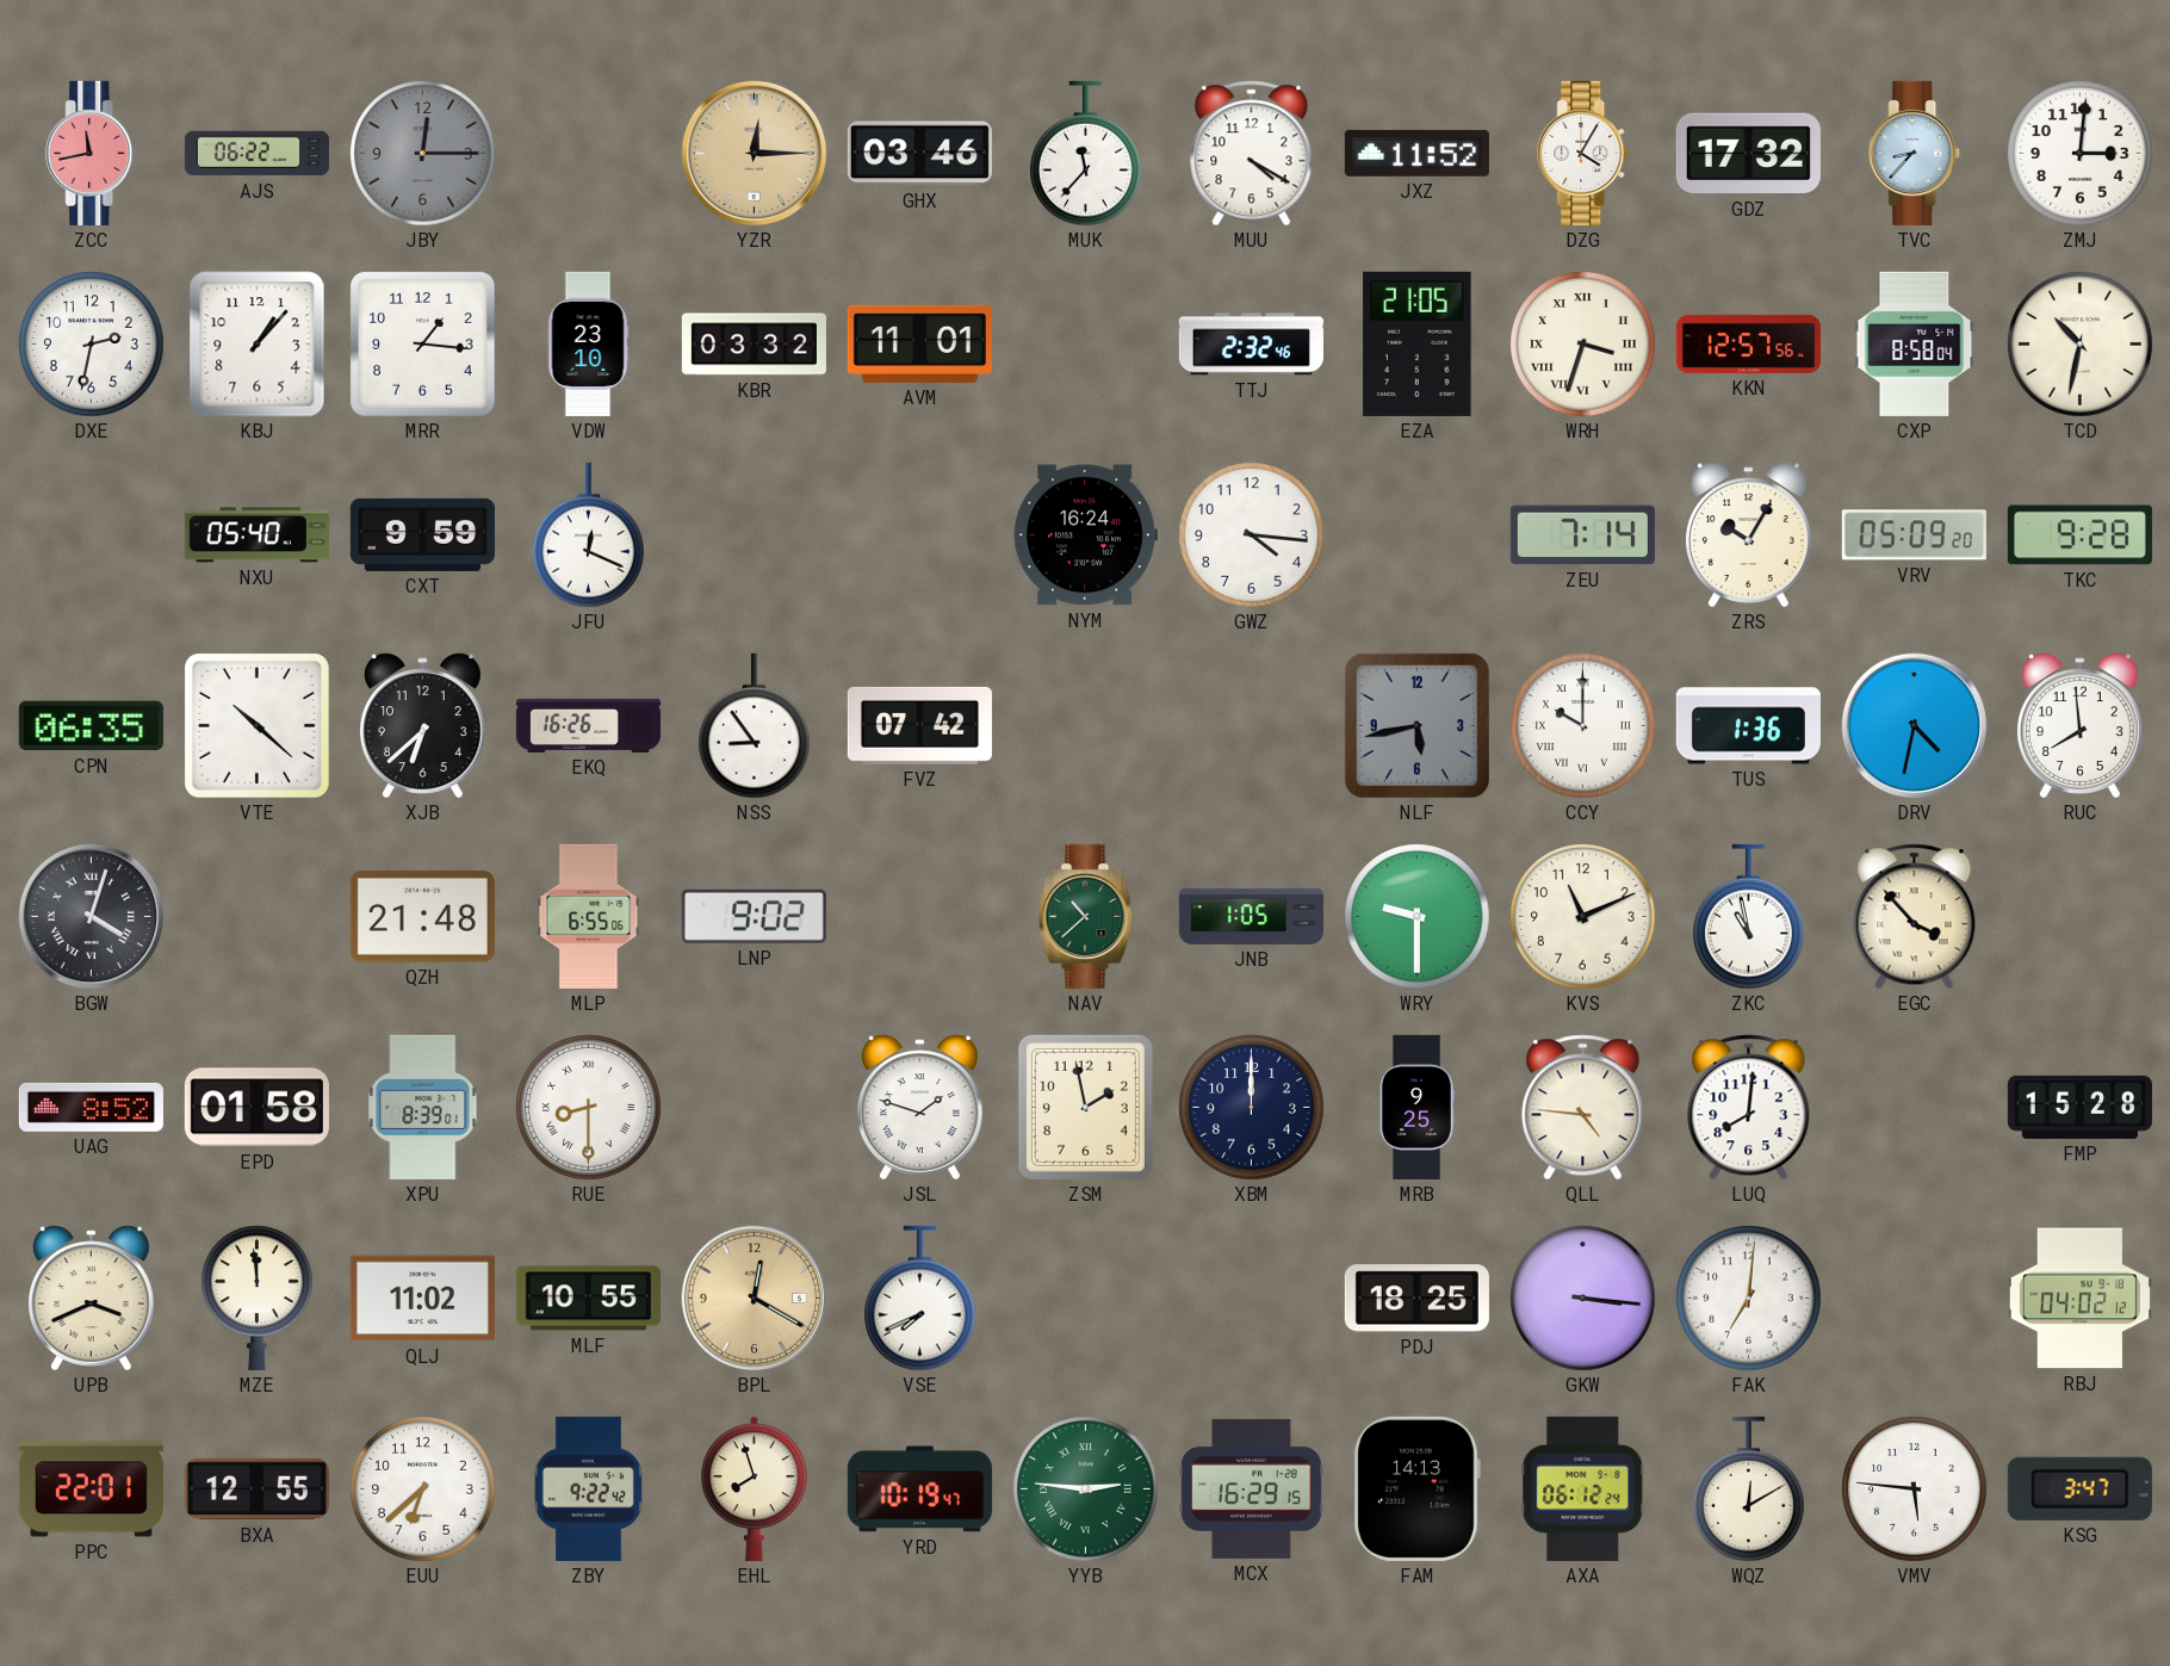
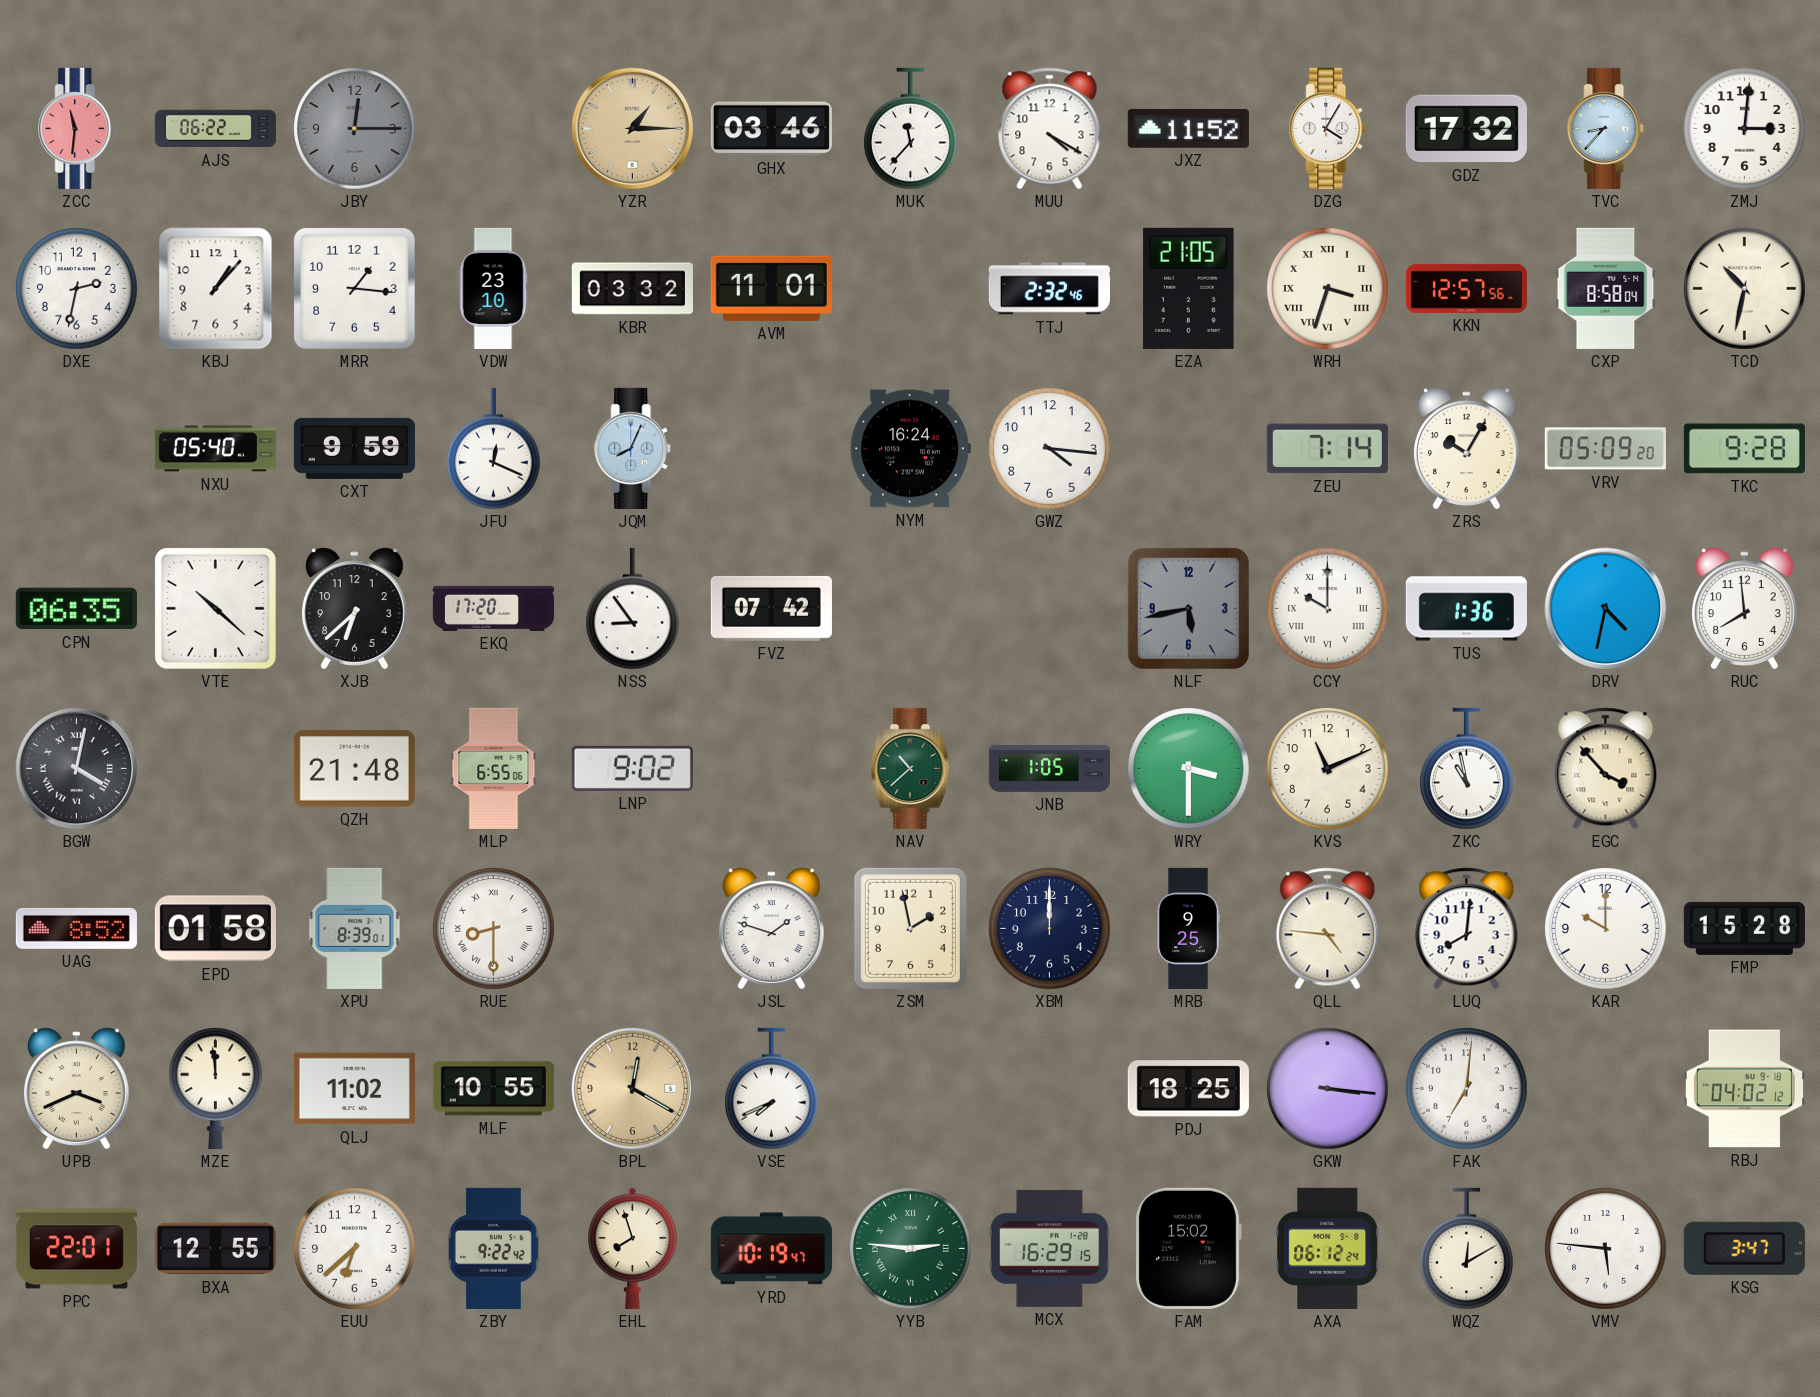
ZCC: 11:43 -> 11:31
YZR: 12:15 -> 1:15
JQM: none -> 8:04
EKQ: 16:26 -> 17:20
BGW: 4:03 -> 4:02
WRY: 9:30 -> 3:30
KAR: none -> 10:00
FAM: 14:13 -> 15:02
